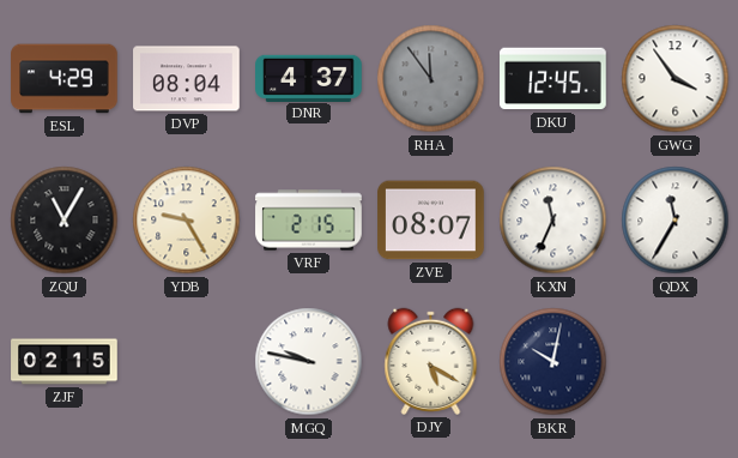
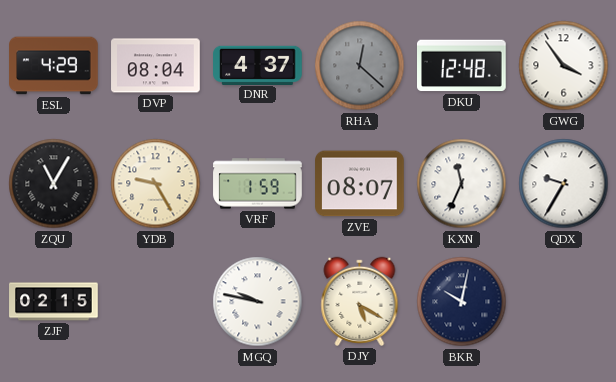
RHA: 11:54 -> 12:22
DKU: 12:45 -> 12:48
VRF: 2:15 -> 1:59
QDX: 11:35 -> 9:35
